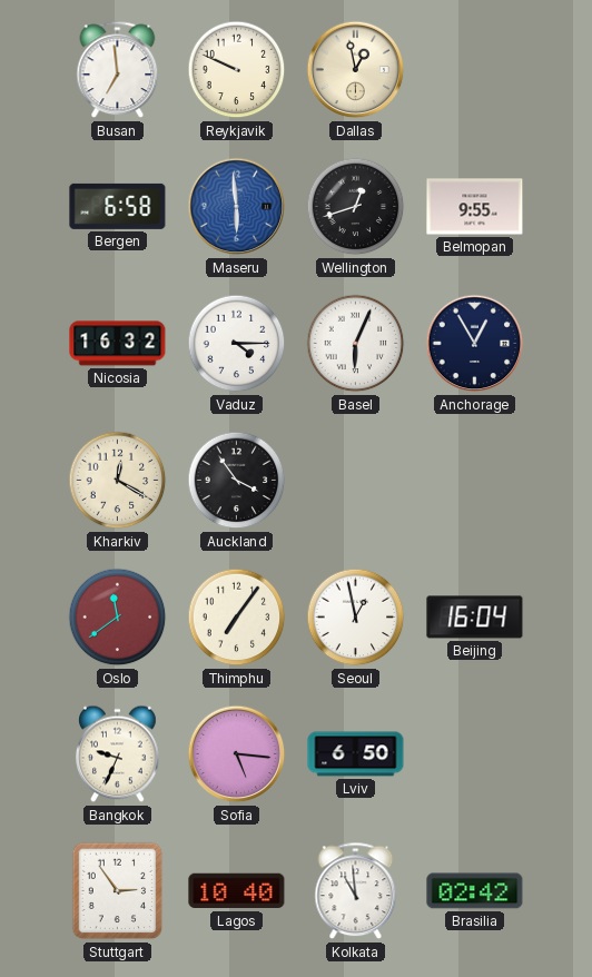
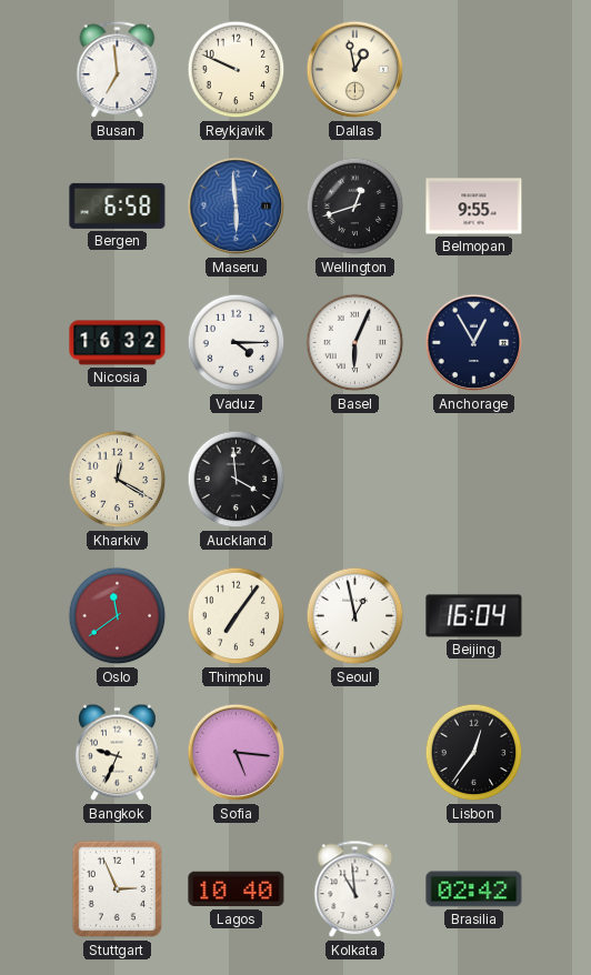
Auckland: 3:54 -> 3:59
Lviv: 6:50 -> none
Lisbon: none -> 12:36
Stuttgart: 2:54 -> 2:56
